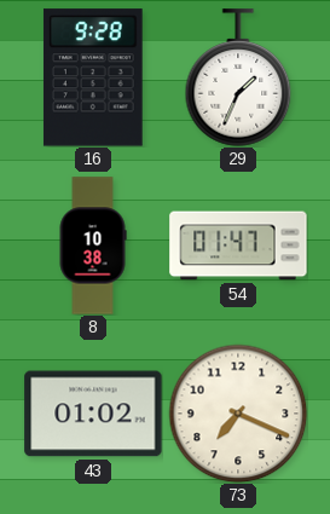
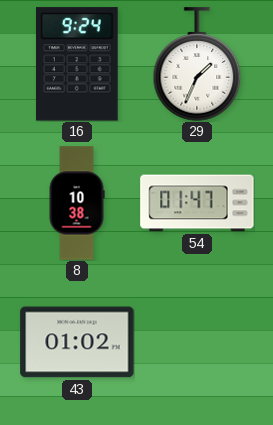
16: 9:28 -> 9:24
73: 7:19 -> none
